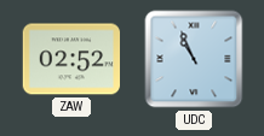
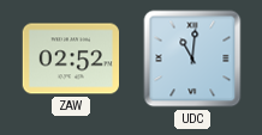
UDC: 10:56 -> 11:01
